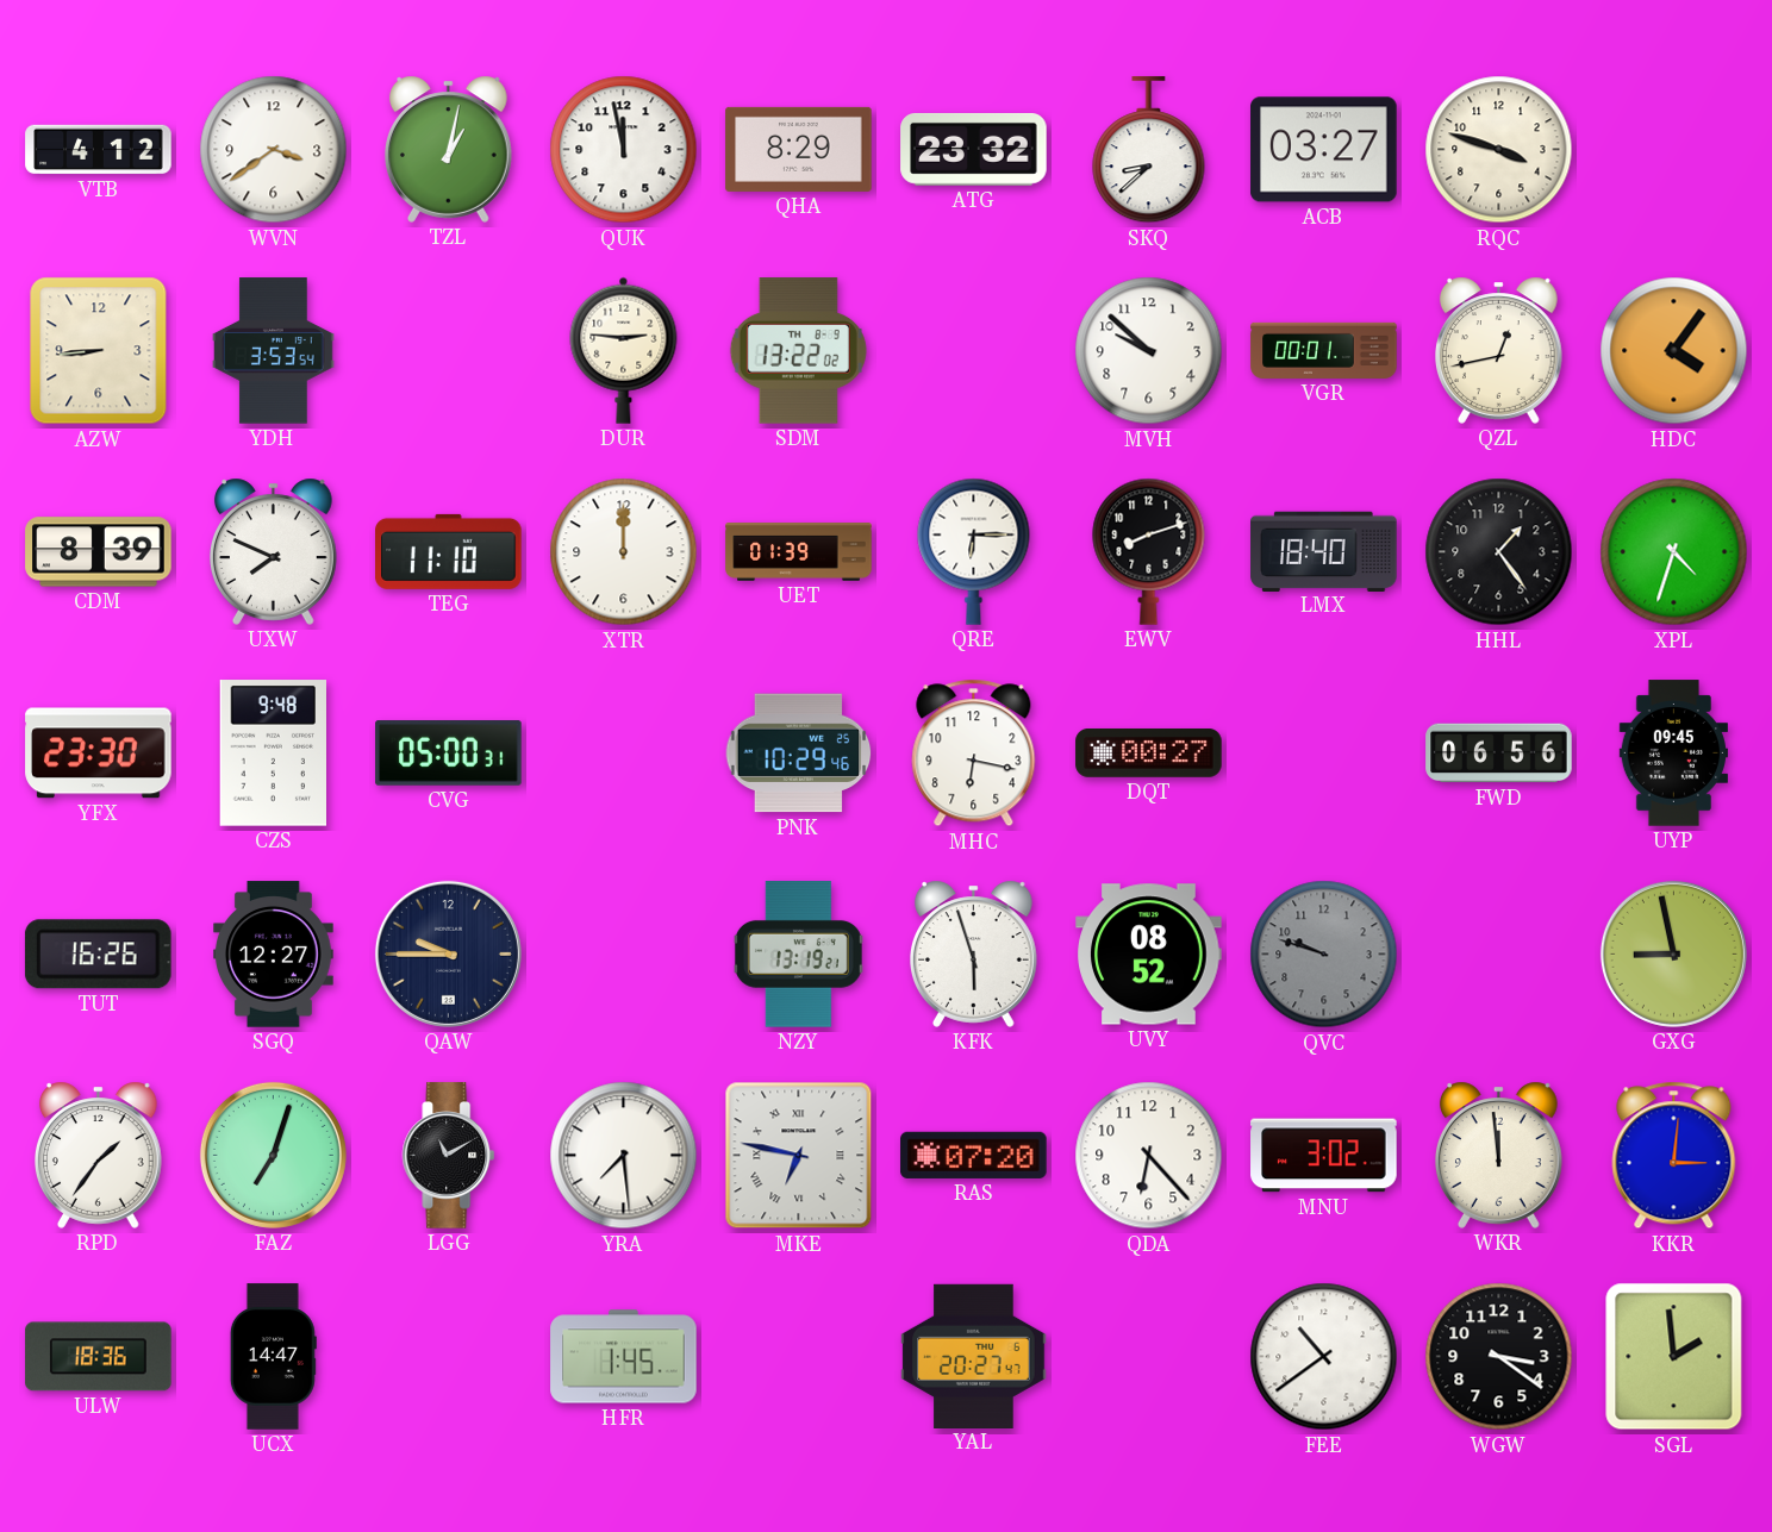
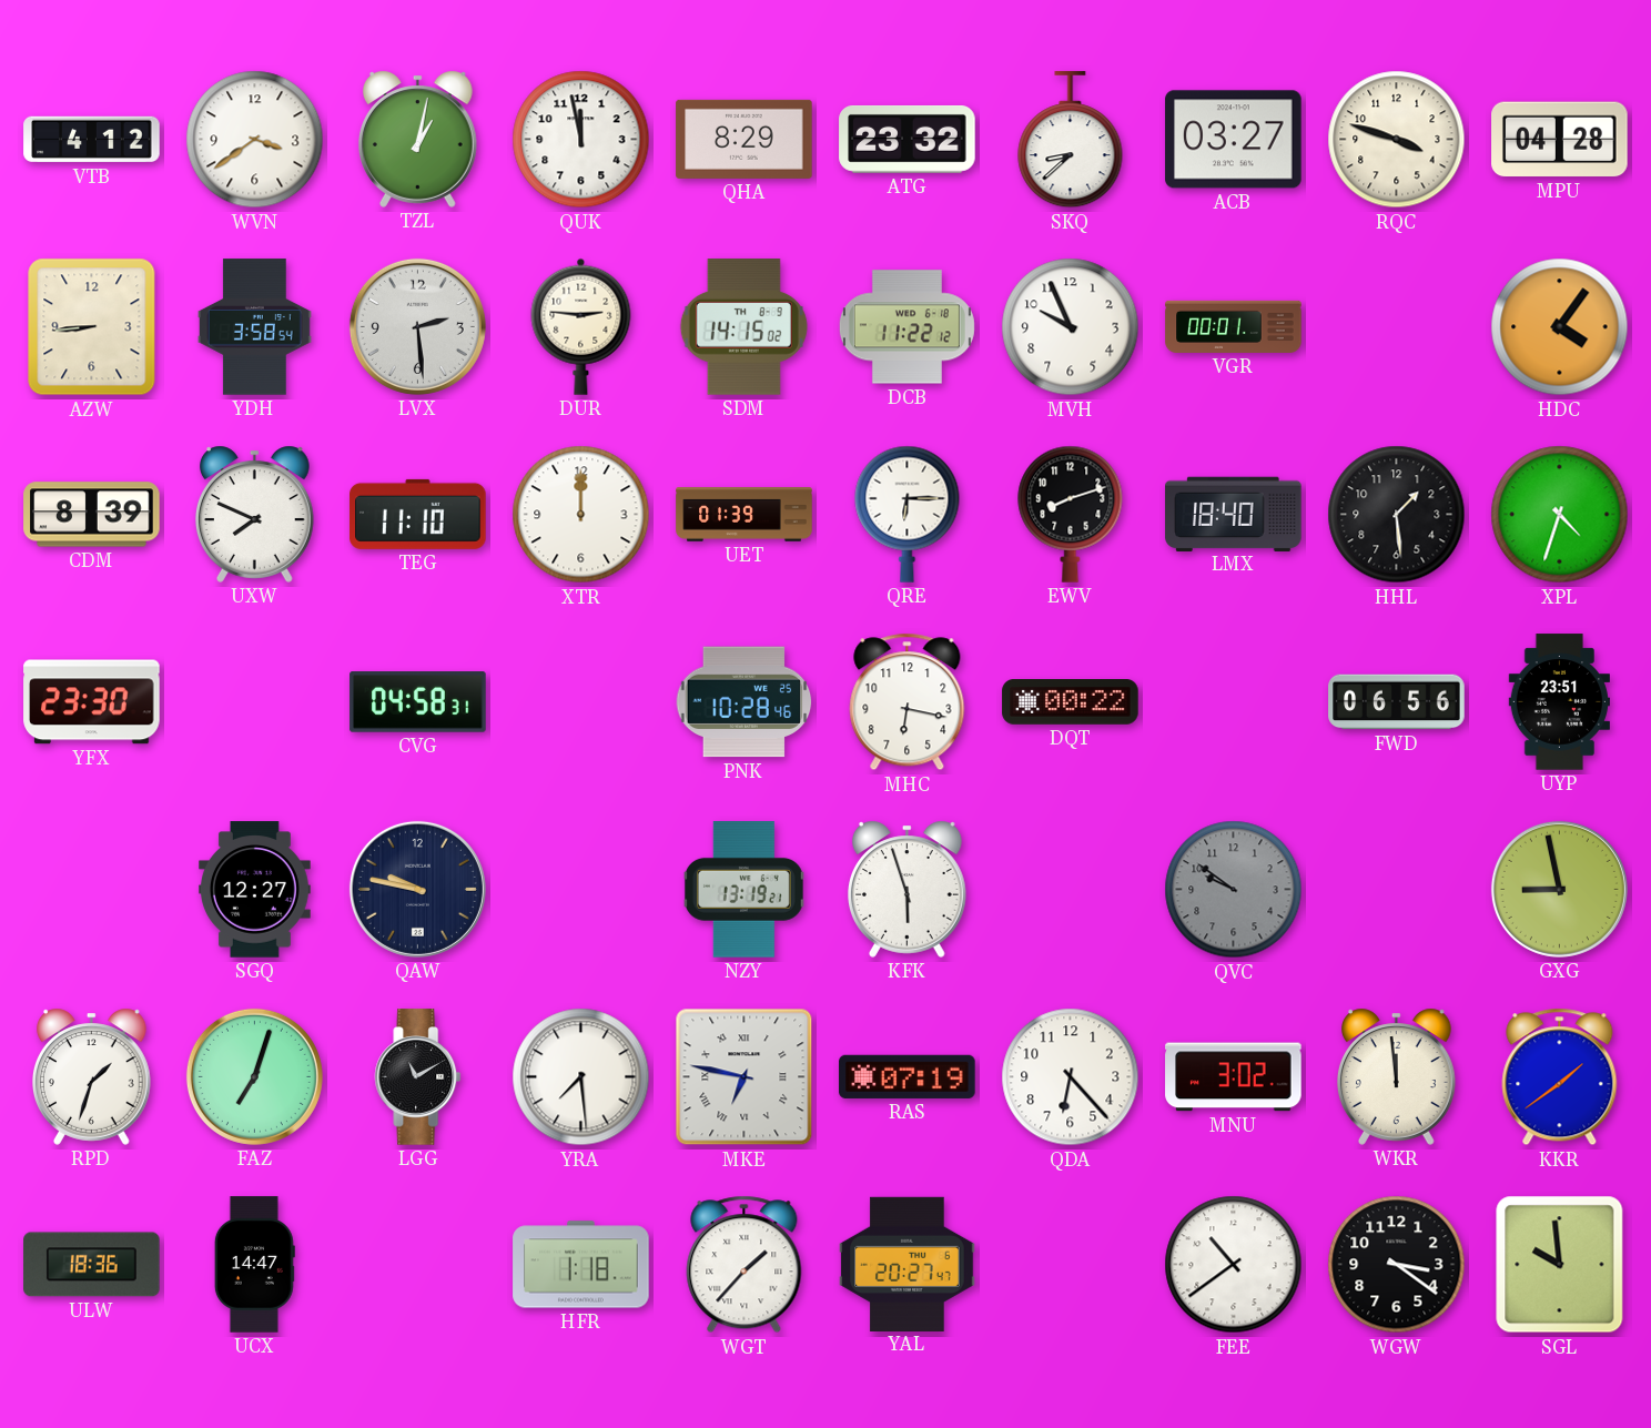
MPU: none -> 04:28
YDH: 3:53 -> 3:58
LVX: none -> 2:29
SDM: 13:22 -> 14:15
DCB: none -> 11:22
MVH: 9:52 -> 9:56
QZL: 12:43 -> none
HHL: 1:24 -> 1:29
CZS: 9:48 -> none
CVG: 05:00 -> 04:58
PNK: 10:29 -> 10:28
DQT: 00:27 -> 00:22
UYP: 09:45 -> 23:51
TUT: 16:26 -> none
QAW: 9:45 -> 9:47
UVY: 08:52 -> none
QVC: 9:48 -> 9:51
RPD: 1:36 -> 1:33
RAS: 07:20 -> 07:19
KKR: 3:01 -> 1:39
HFR: 1:45 -> 1:18
WGT: none -> 1:37
SGL: 1:59 -> 9:59
